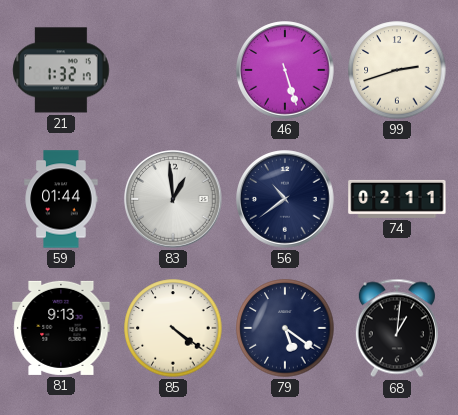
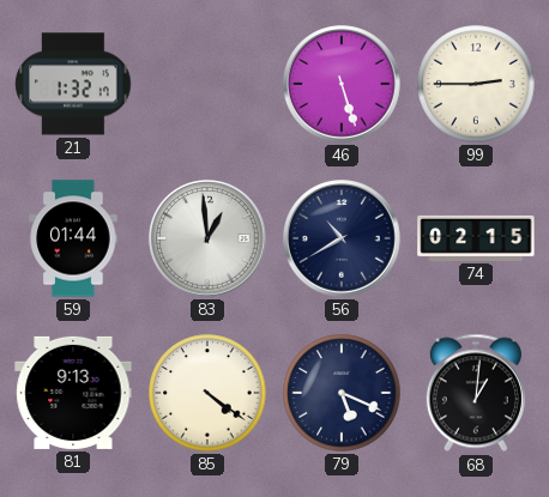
99: 2:42 -> 2:45
56: 10:39 -> 10:40
74: 02:11 -> 02:15
79: 5:21 -> 5:19
